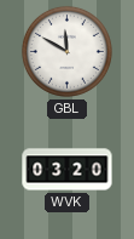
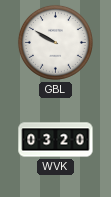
GBL: 11:50 -> 9:50
